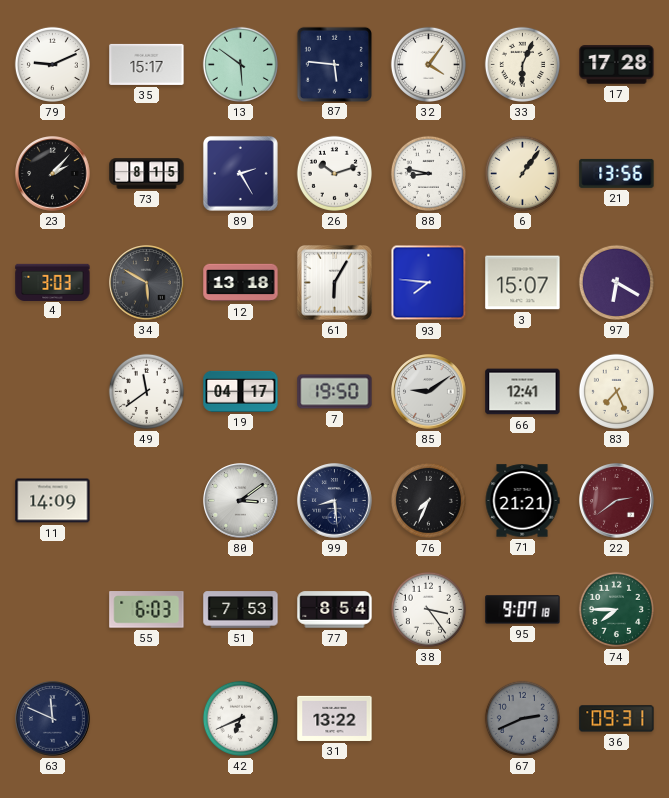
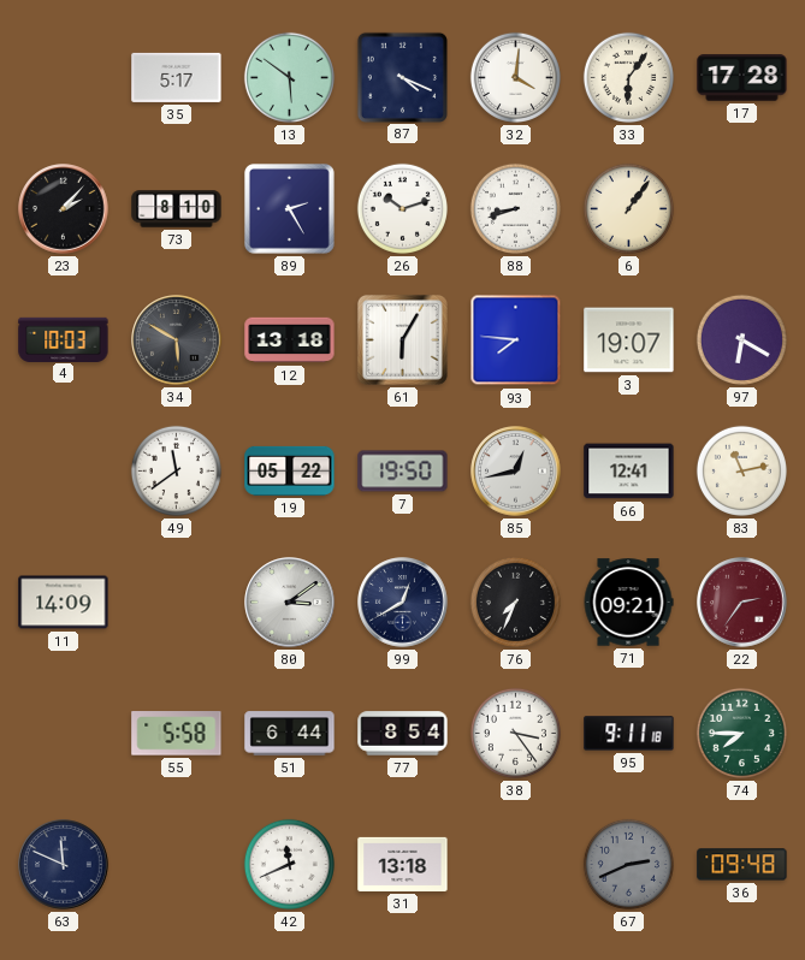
79: 9:11 -> none
35: 15:17 -> 5:17
87: 5:46 -> 4:19
32: 4:06 -> 4:01
33: 6:04 -> 6:06
73: 8:15 -> 8:10
88: 8:47 -> 8:42
21: 13:56 -> none
4: 3:03 -> 10:03
3: 15:07 -> 19:07
19: 04:17 -> 05:22
85: 9:09 -> 12:43
83: 7:26 -> 11:13
99: 8:29 -> 12:40
71: 21:21 -> 09:21
22: 2:39 -> 2:36
55: 6:03 -> 5:58
51: 7:53 -> 6:44
95: 9:07 -> 9:11
42: 6:41 -> 11:41
31: 13:22 -> 13:18
36: 09:31 -> 09:48
